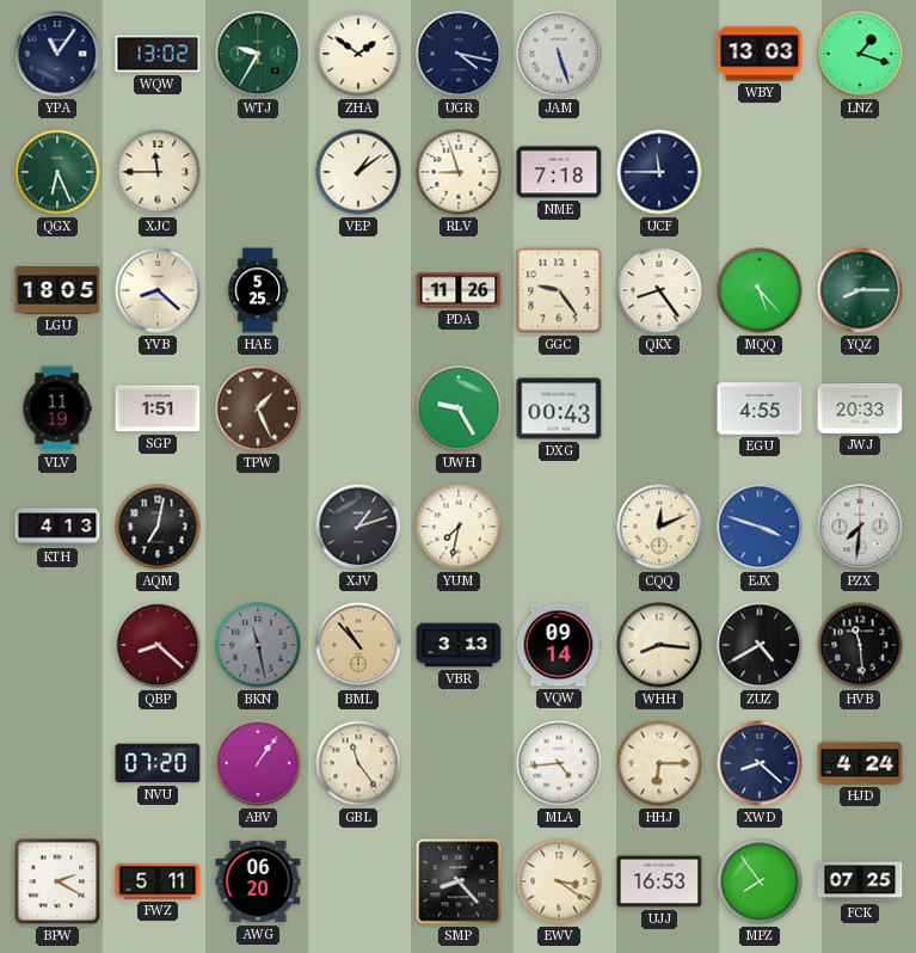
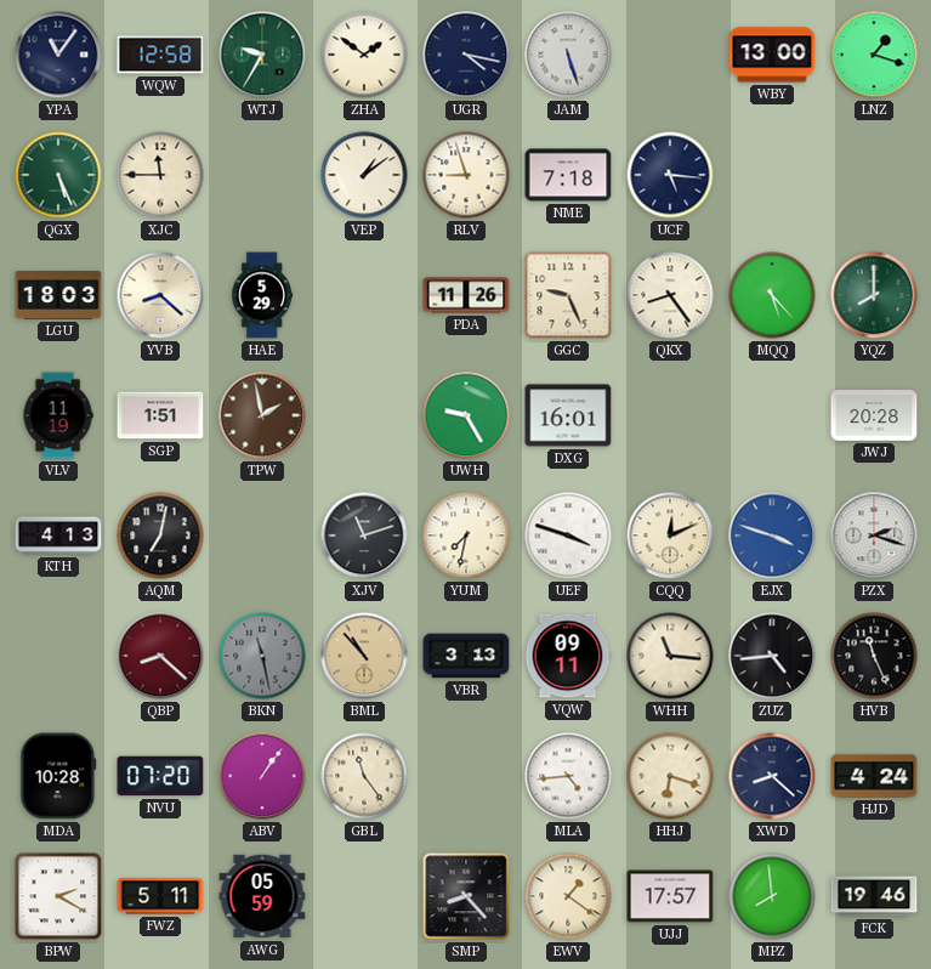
WQW: 13:02 -> 12:58
WBY: 13:03 -> 13:00
QGX: 6:26 -> 5:26
UCF: 11:45 -> 5:16
LGU: 18:05 -> 18:03
HAE: 5:25 -> 5:29
GGC: 9:24 -> 9:26
YQZ: 8:15 -> 8:00
TPW: 1:26 -> 1:58
DXG: 00:43 -> 16:01
EGU: 4:55 -> none
JWJ: 20:33 -> 20:28
XJV: 1:12 -> 11:12
UEF: none -> 3:48
PZX: 7:31 -> 2:18
VQW: 09:14 -> 09:11
WHH: 8:16 -> 11:16
ZUZ: 4:40 -> 4:44
HVB: 11:29 -> 11:26
MDA: none -> 10:28
HHJ: 6:15 -> 6:18
AWG: 06:20 -> 05:59
EWV: 3:21 -> 1:21
UJJ: 16:53 -> 17:57
MPZ: 7:54 -> 7:59
FCK: 07:25 -> 19:46
